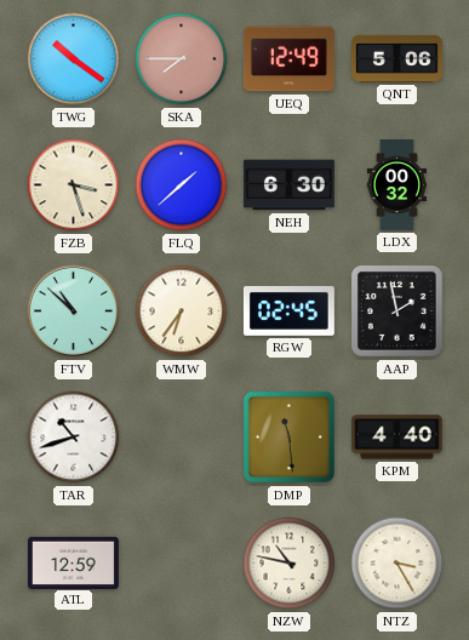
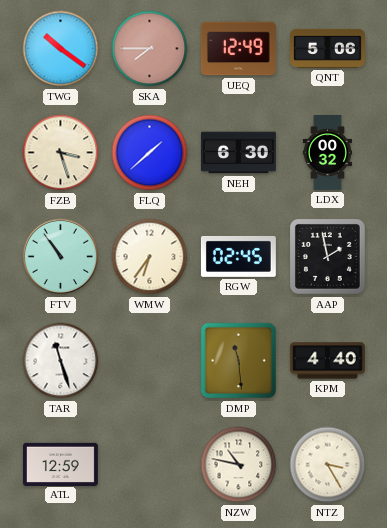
FTV: 10:52 -> 10:54
TAR: 10:42 -> 11:27
